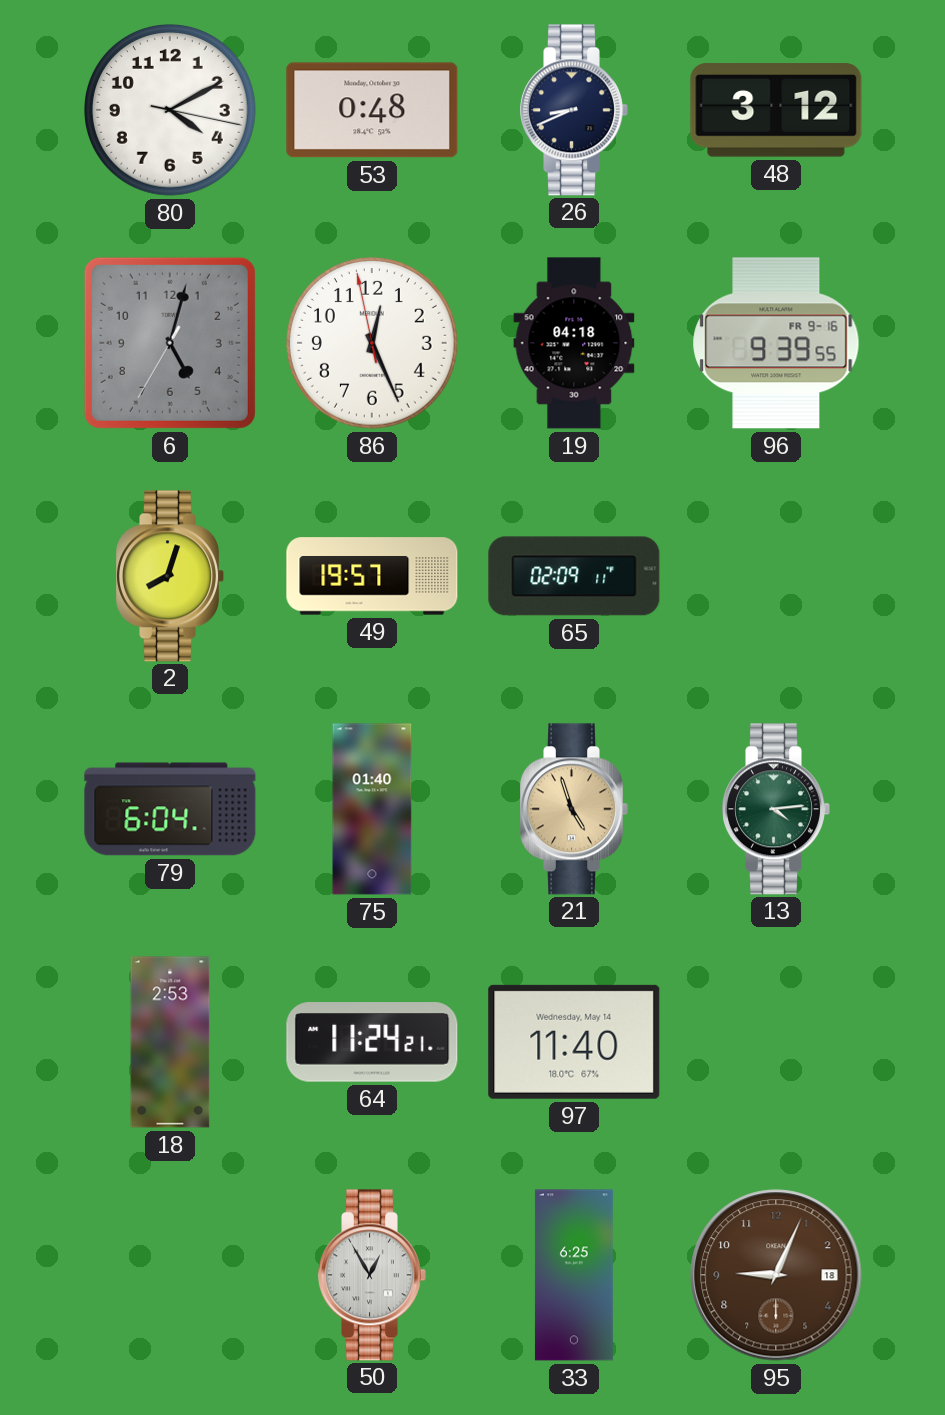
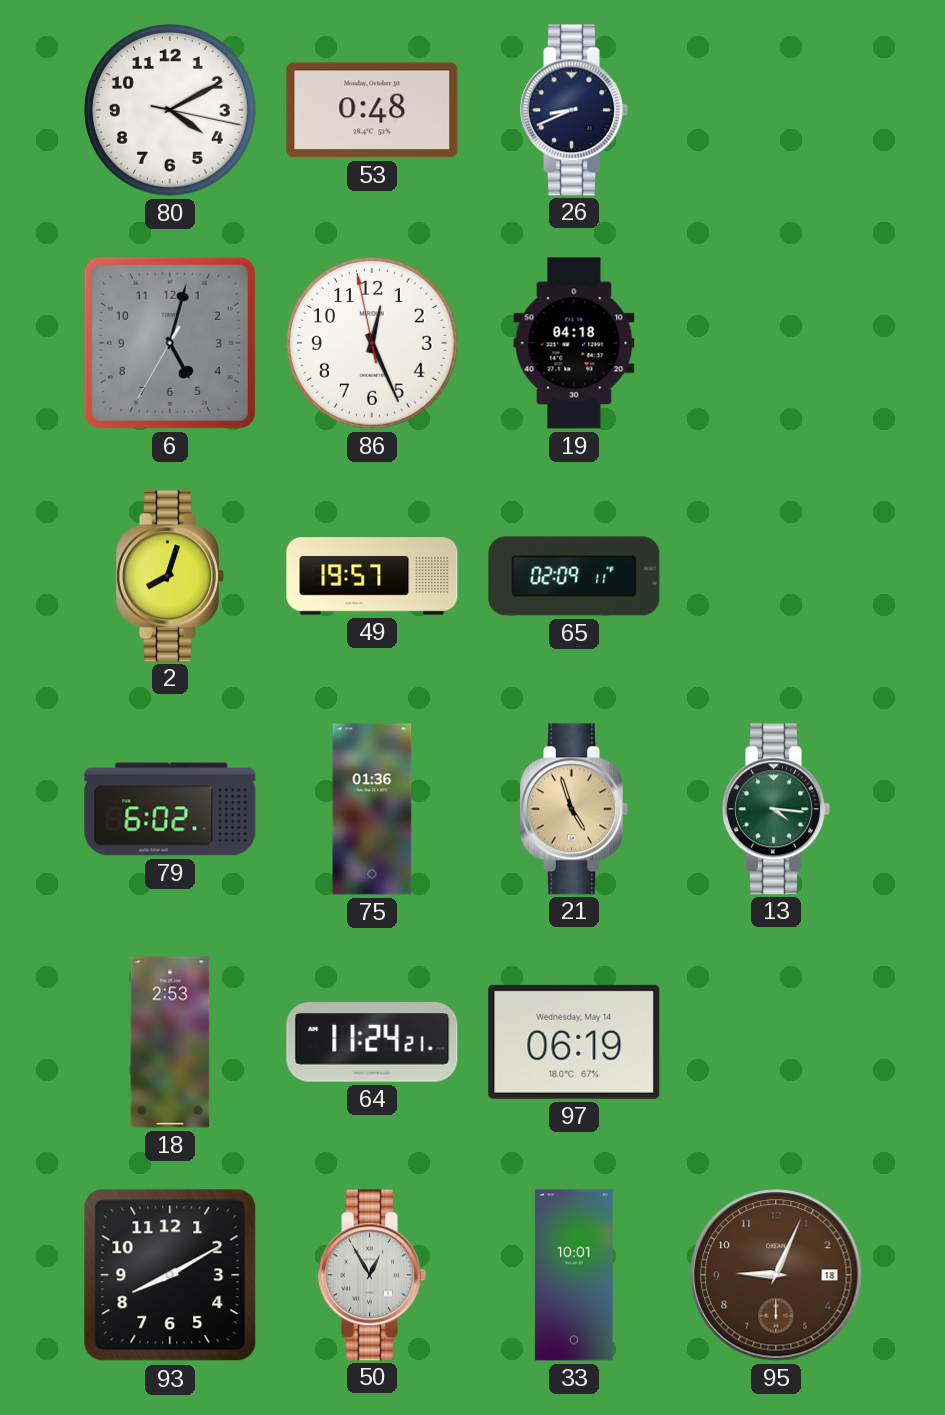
48: 3:12 -> none
96: 9:39 -> none
79: 6:04 -> 6:02
75: 01:40 -> 01:36
13: 4:14 -> 4:16
97: 11:40 -> 06:19
93: none -> 8:10
33: 6:25 -> 10:01
